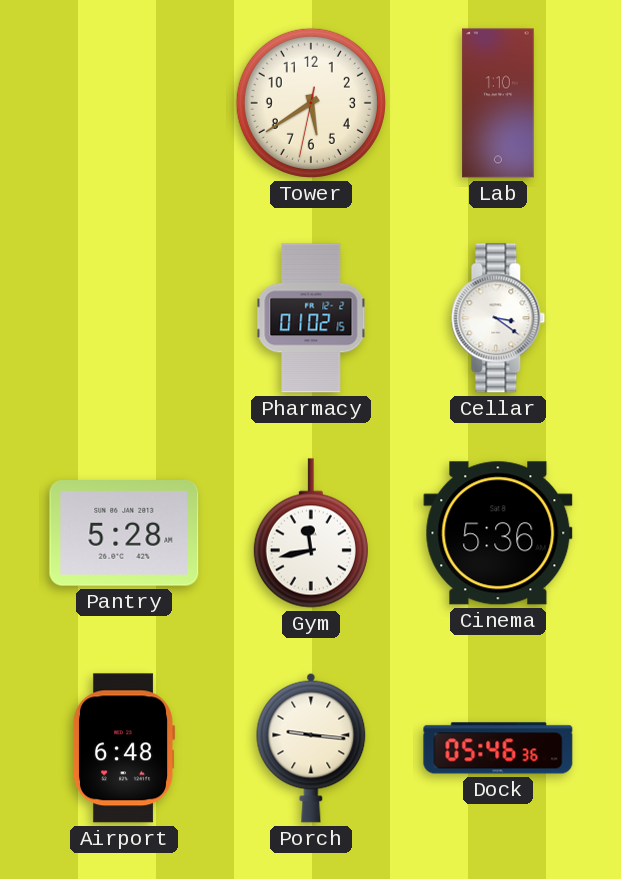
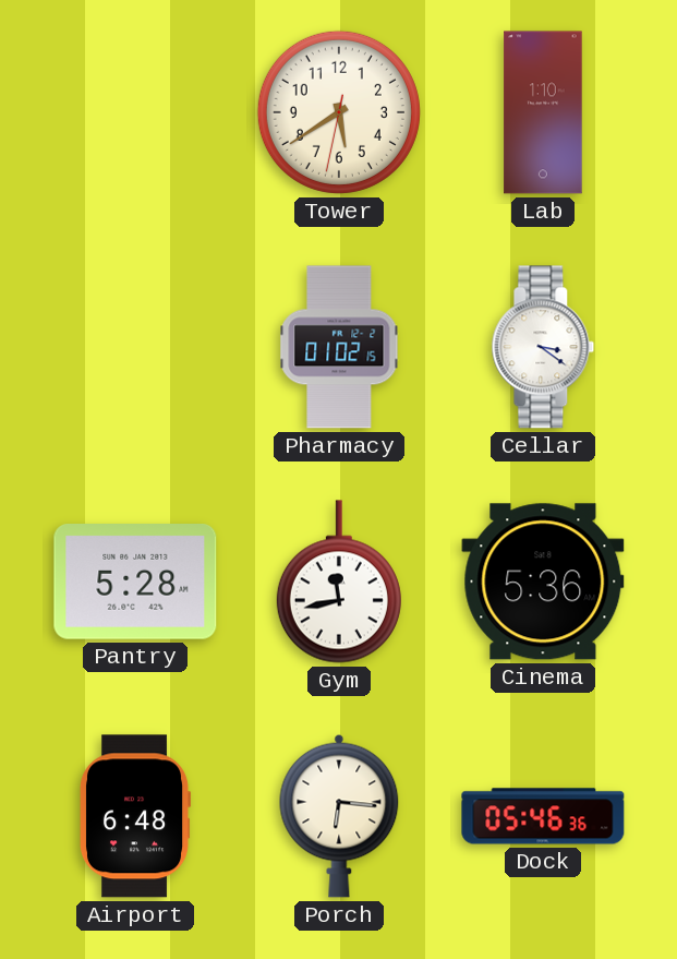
Porch: 9:16 -> 6:16
